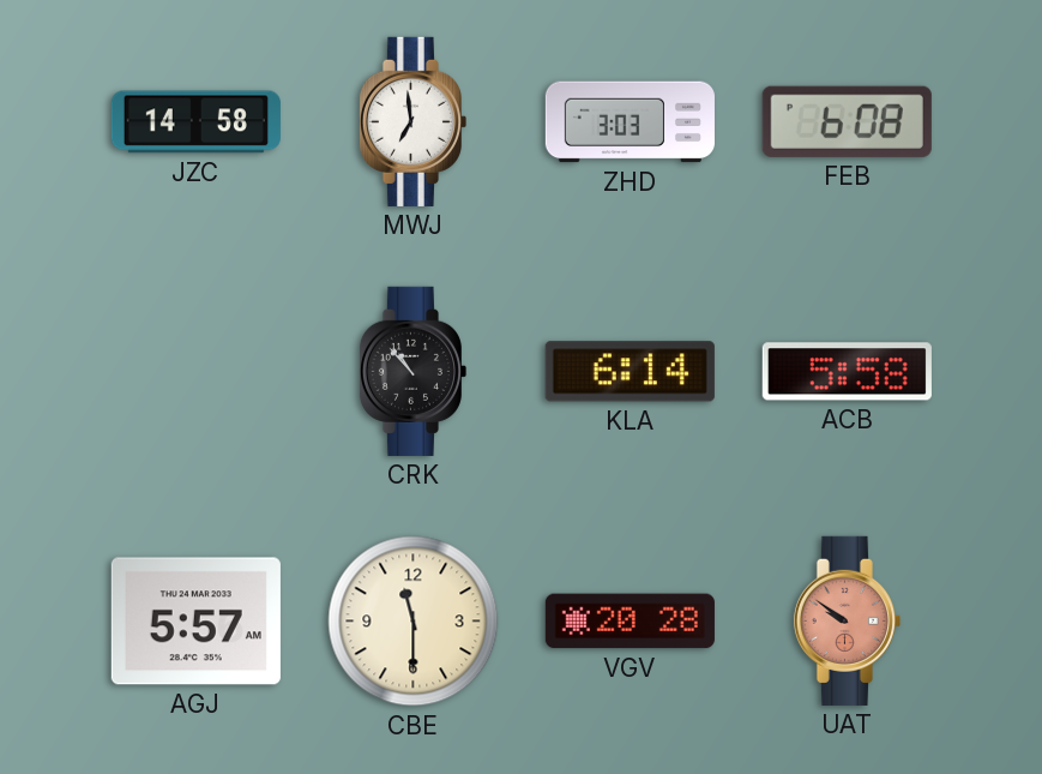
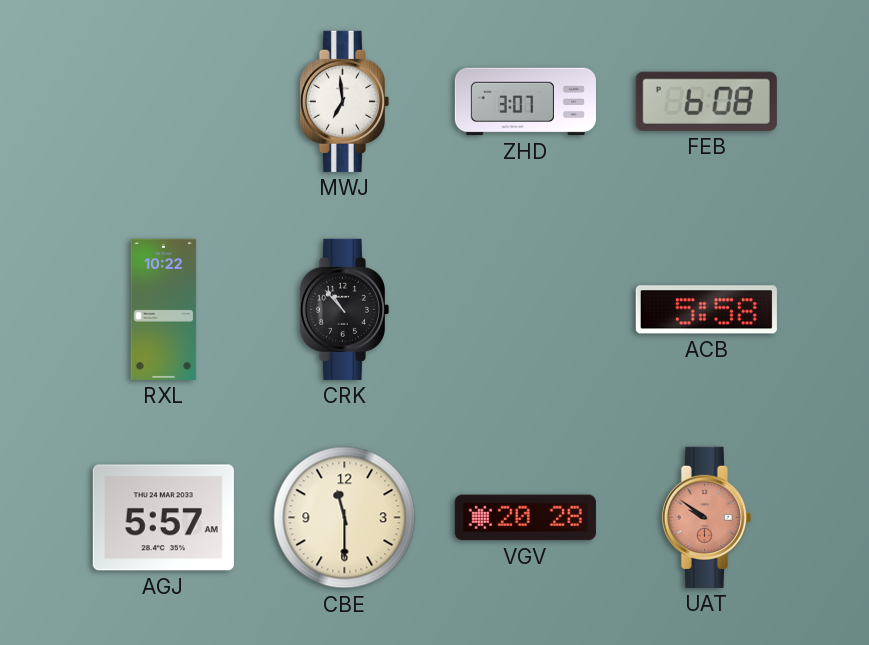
JZC: 14:58 -> none
ZHD: 3:03 -> 3:07
RXL: none -> 10:22
KLA: 6:14 -> none
